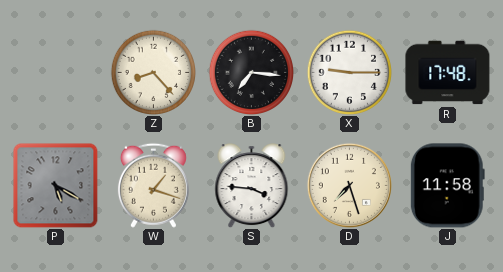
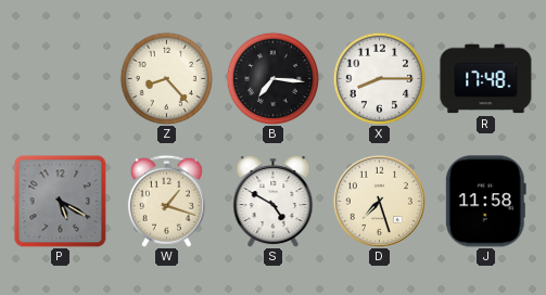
X: 9:15 -> 8:15
S: 3:46 -> 4:50
